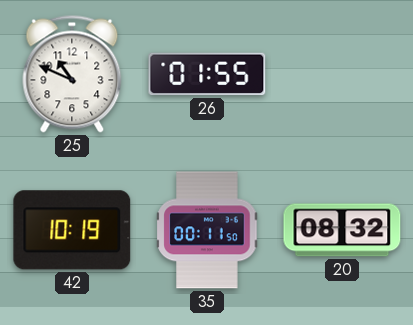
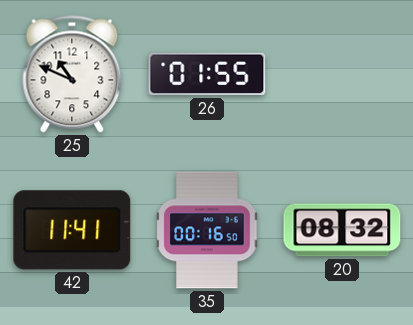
42: 10:19 -> 11:41
35: 00:11 -> 00:16
